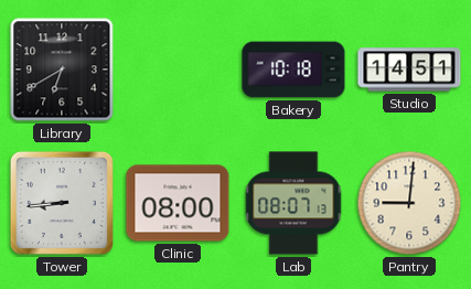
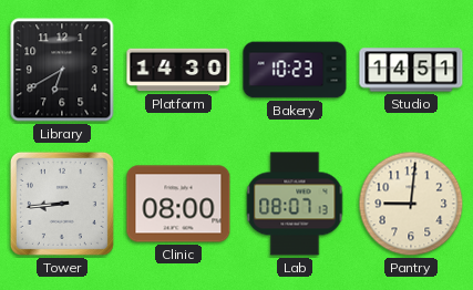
Platform: none -> 14:30
Bakery: 10:18 -> 10:23
